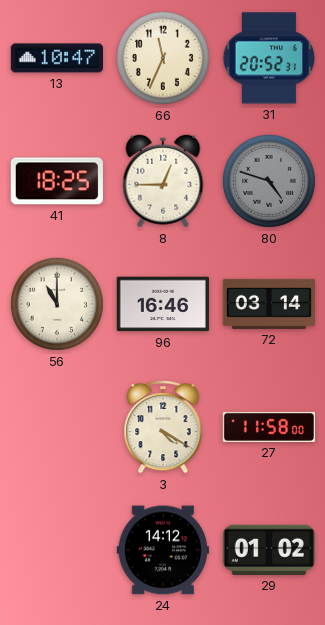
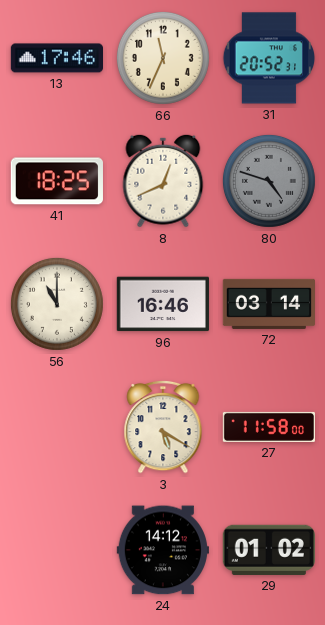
13: 10:47 -> 17:46
8: 12:45 -> 12:41
3: 4:20 -> 5:20
